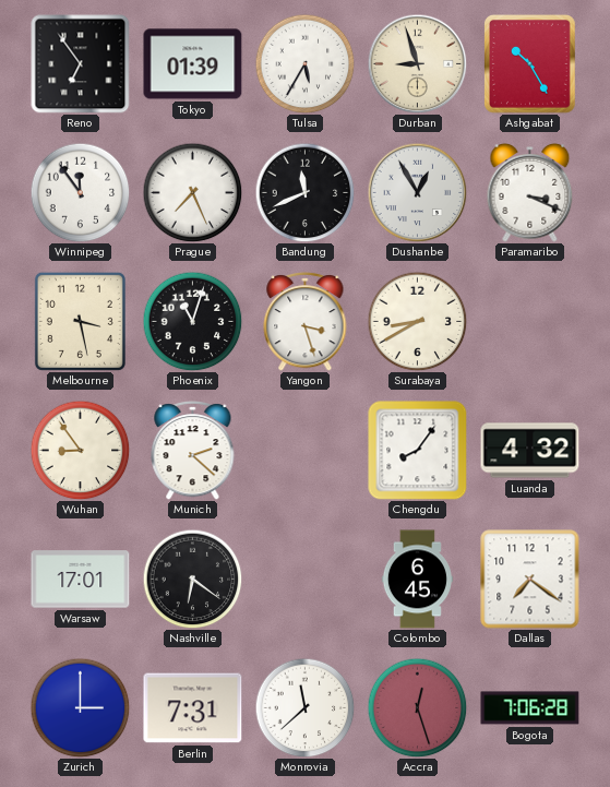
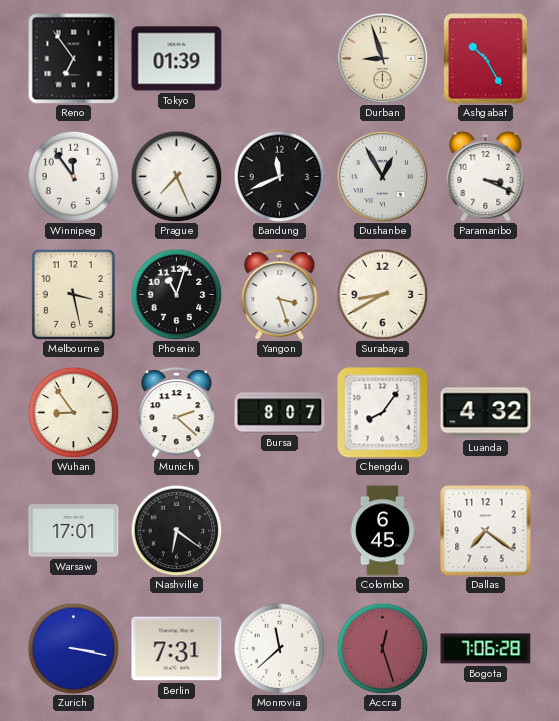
Tulsa: 5:35 -> none
Bursa: none -> 8:07
Zurich: 3:00 -> 3:17
